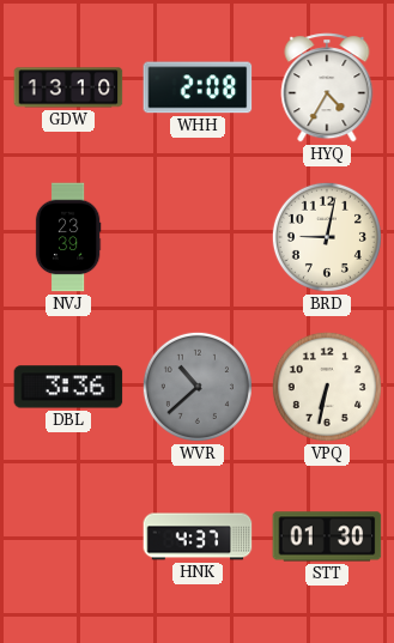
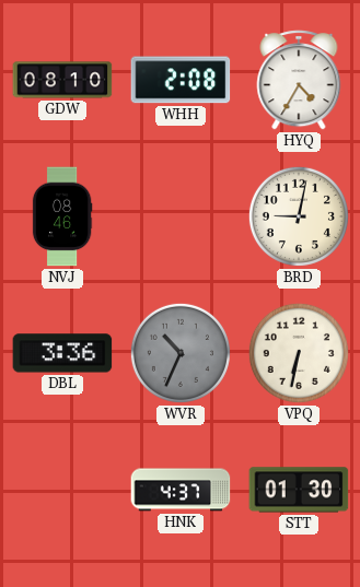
GDW: 13:10 -> 08:10
NVJ: 23:39 -> 08:46
WVR: 10:38 -> 10:34
